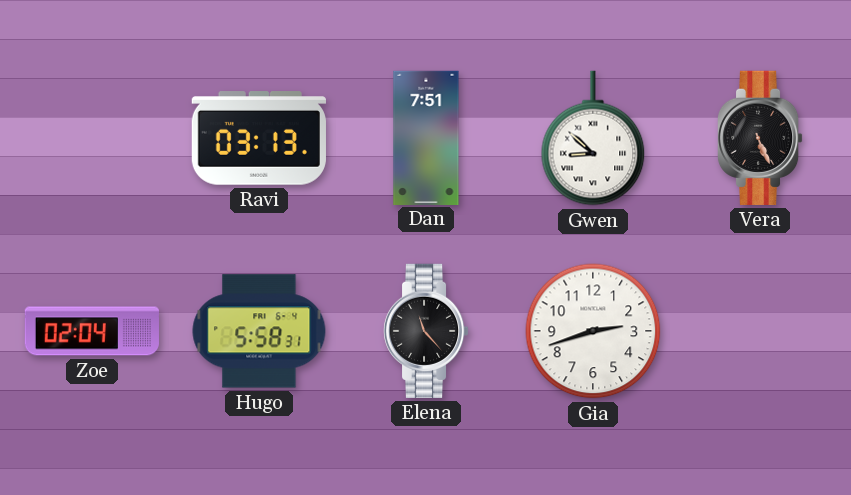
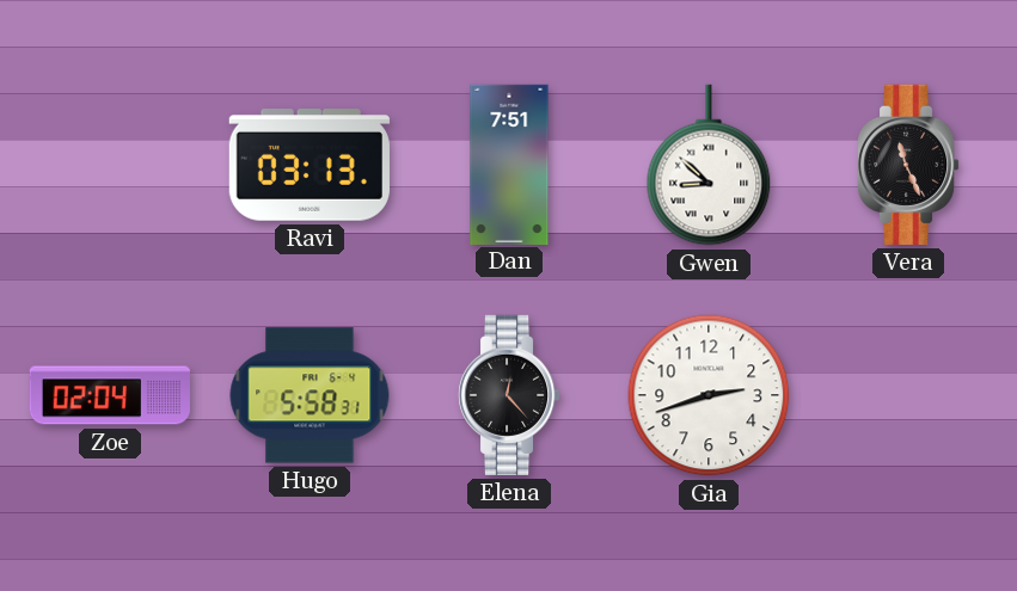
Vera: 5:26 -> 11:26
Elena: 11:23 -> 12:23
